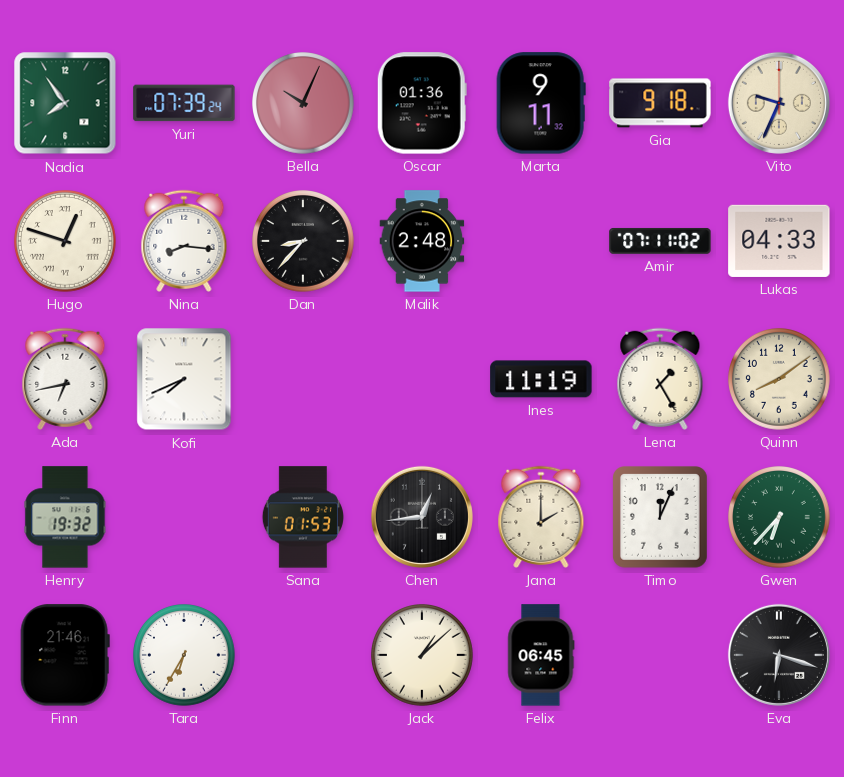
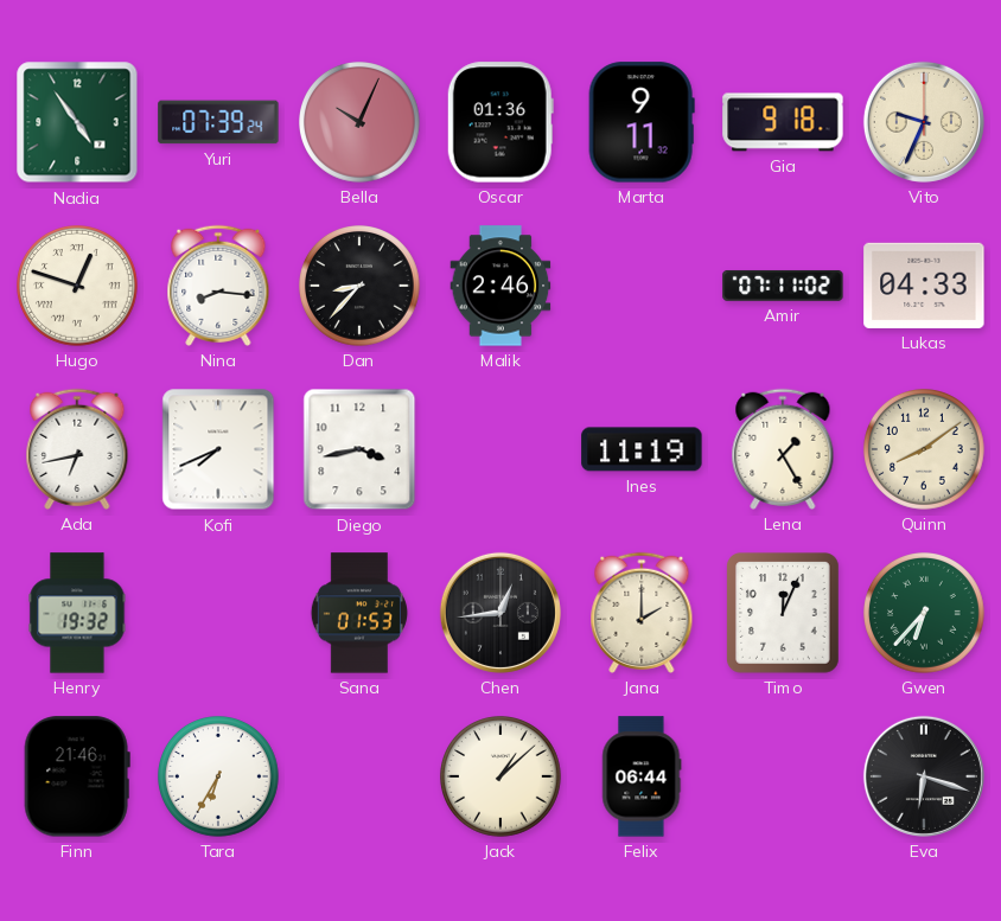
Nadia: 7:54 -> 4:54
Malik: 2:48 -> 2:46
Diego: none -> 3:43
Felix: 06:45 -> 06:44
